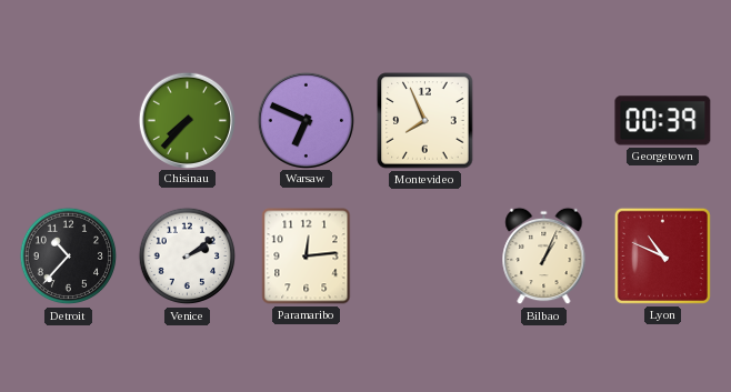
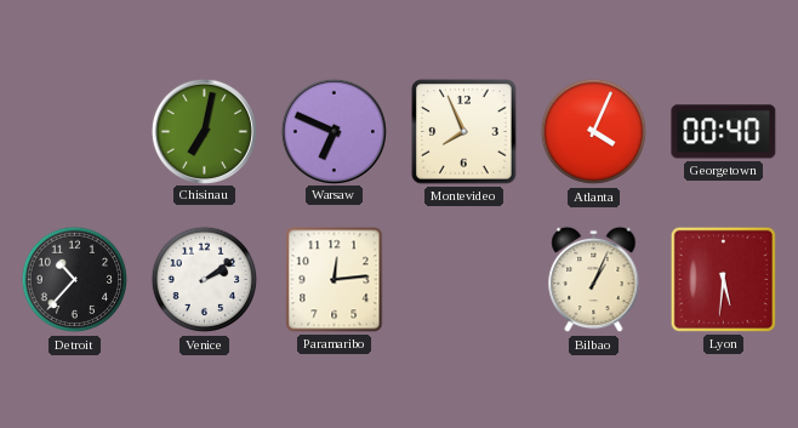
Chisinau: 7:37 -> 7:02
Atlanta: none -> 4:04
Georgetown: 00:39 -> 00:40
Lyon: 10:49 -> 5:31
